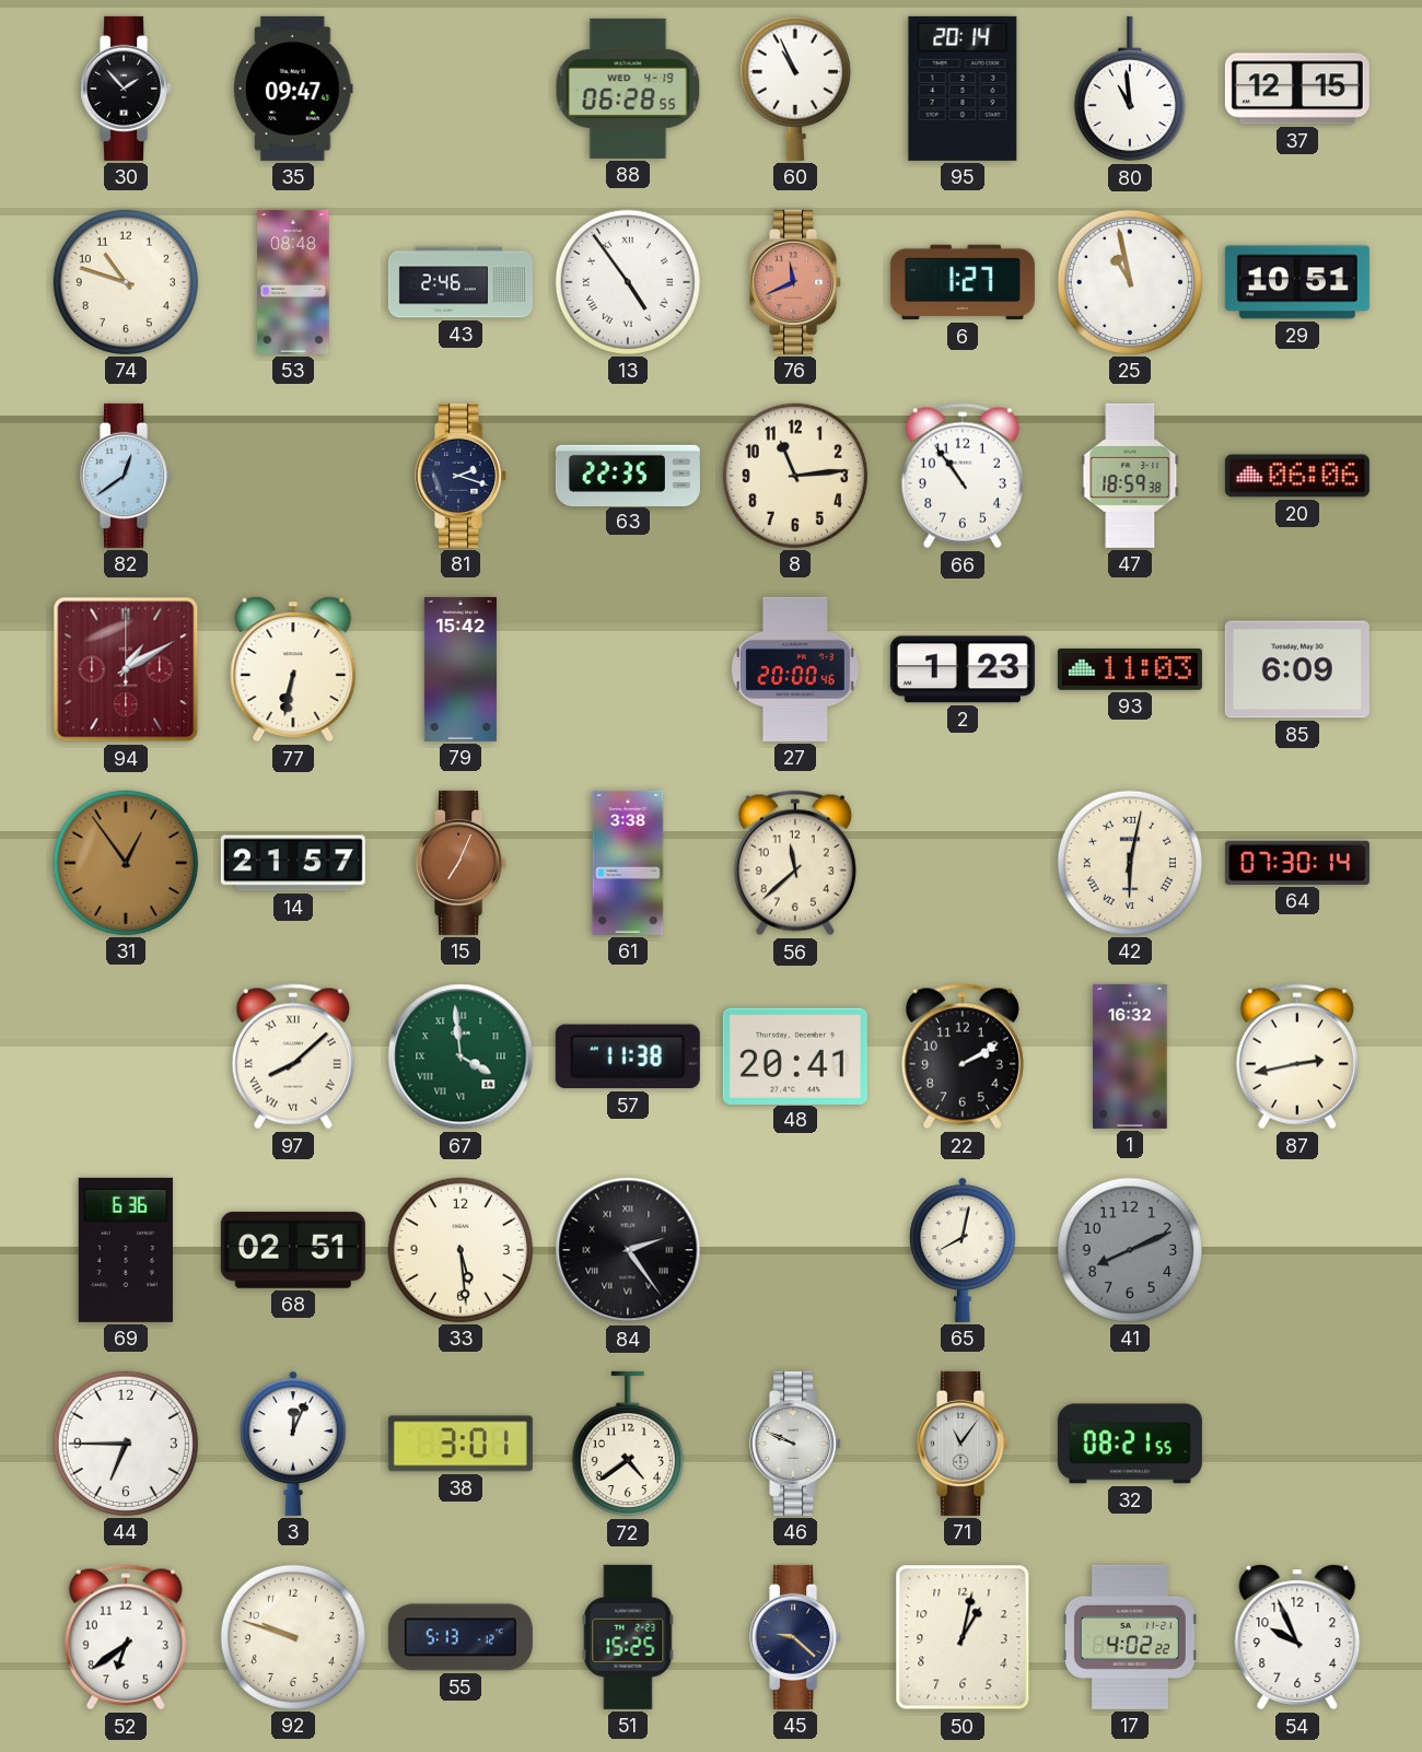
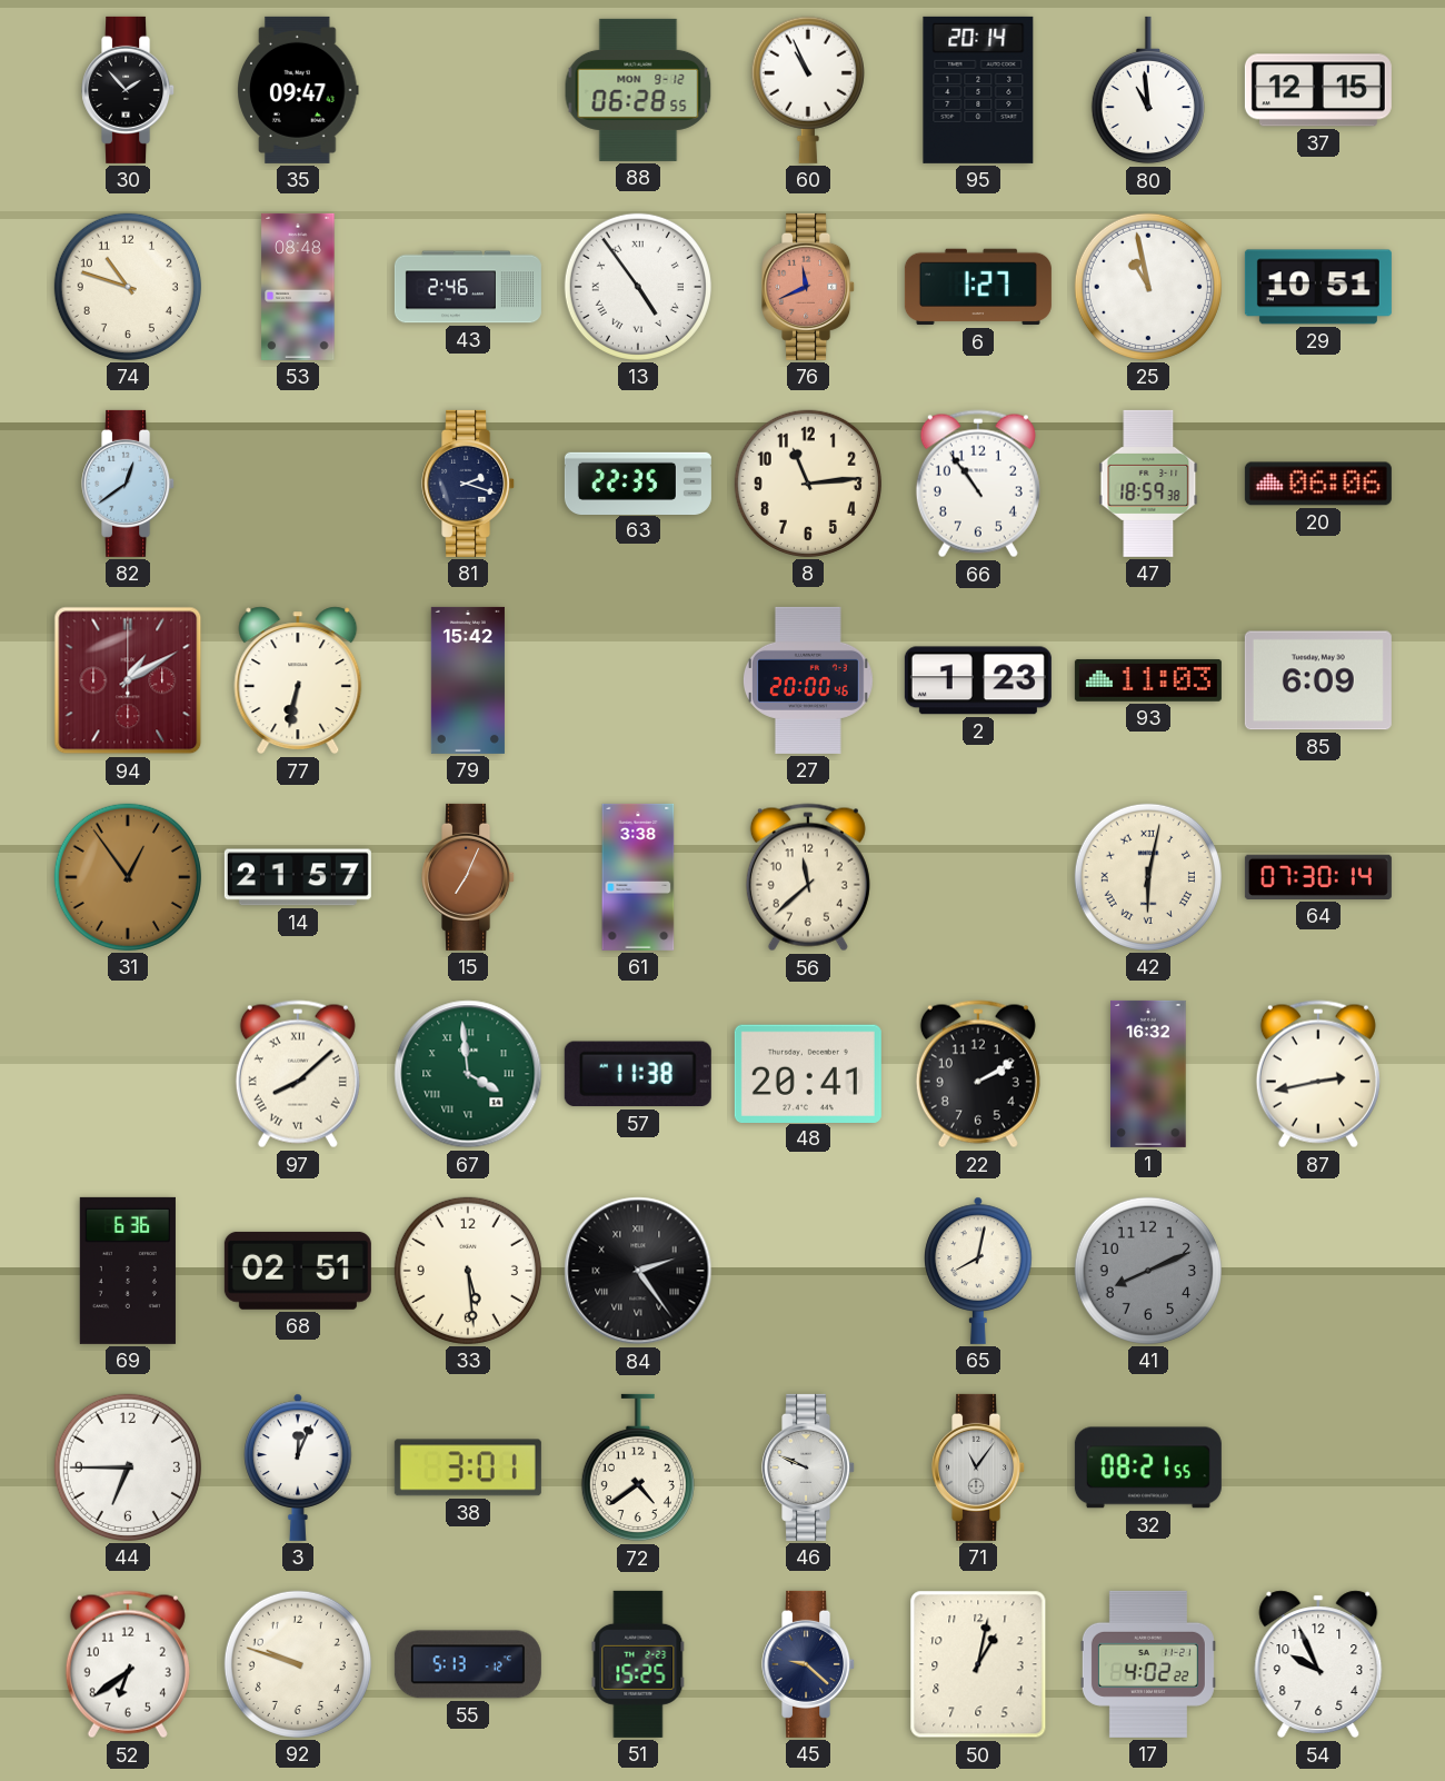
88 date: WED 4-19 -> MON 9-12
